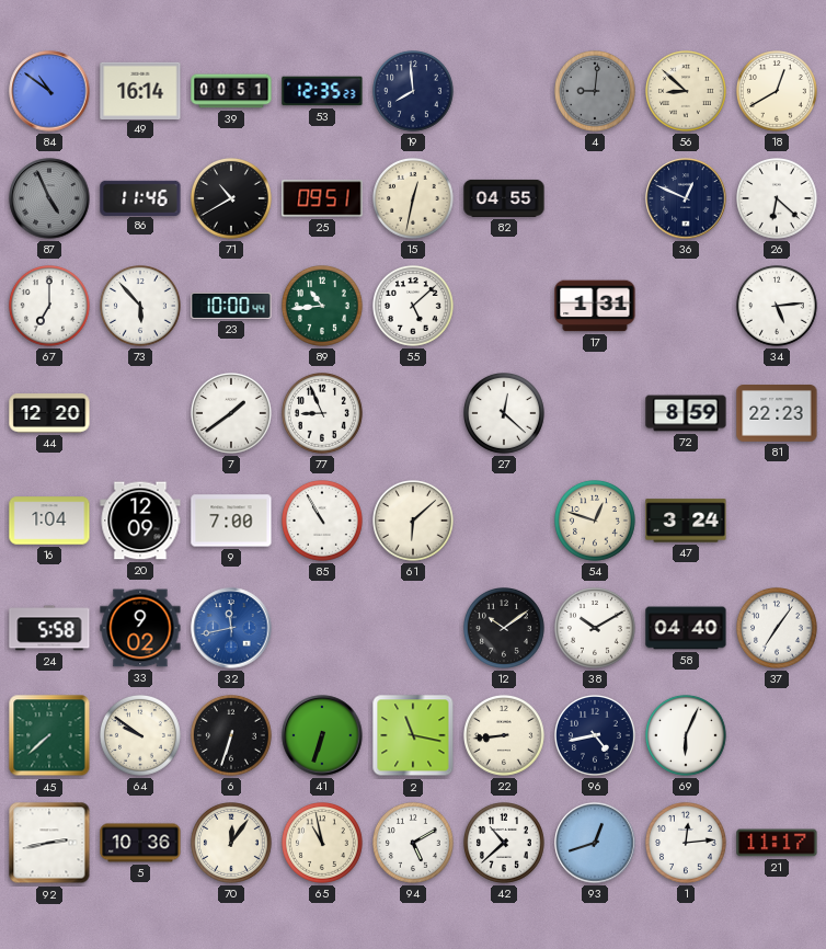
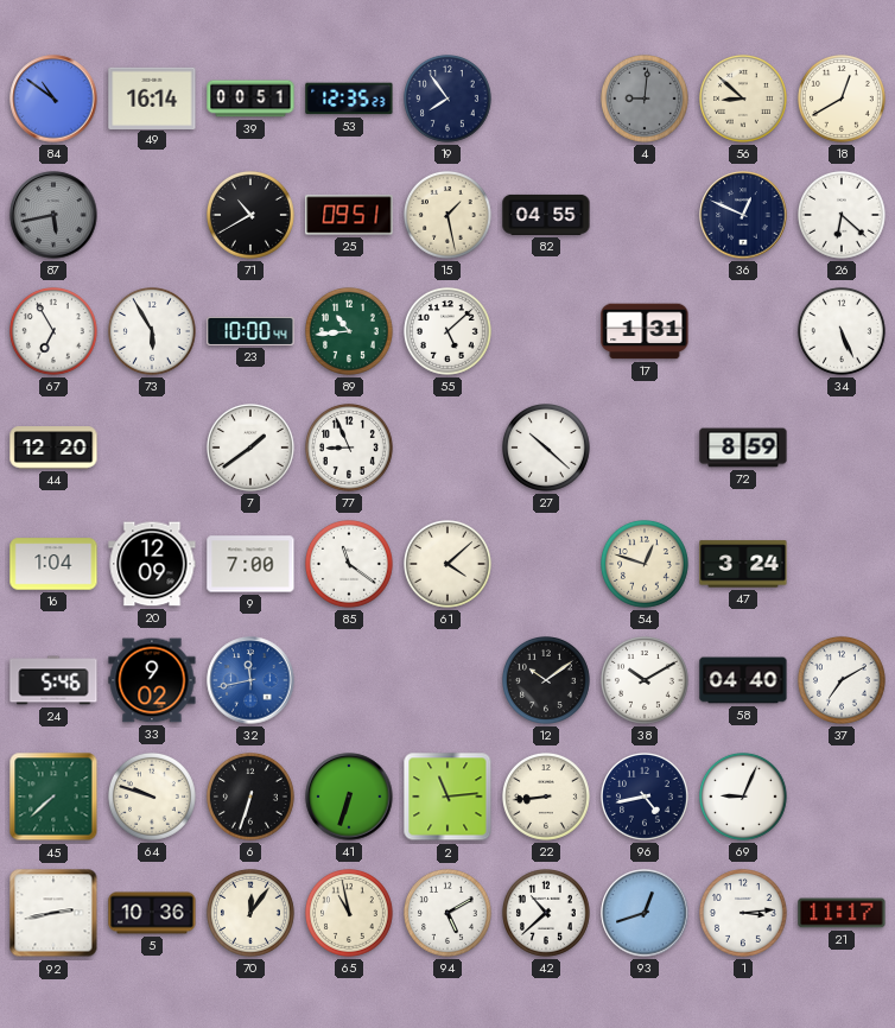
19: 7:59 -> 7:54
87: 4:56 -> 5:43
86: 11:46 -> none
15: 12:32 -> 1:28
67: 7:00 -> 6:55
73: 5:53 -> 5:55
34: 5:14 -> 5:26
27: 12:22 -> 10:22
81: 22:23 -> none
85: 10:55 -> 11:21
61: 6:08 -> 4:08
24: 5:58 -> 5:46
37: 7:06 -> 7:10
64: 9:51 -> 9:48
2: 11:17 -> 11:14
69: 6:04 -> 9:04
1: 12:14 -> 3:14
